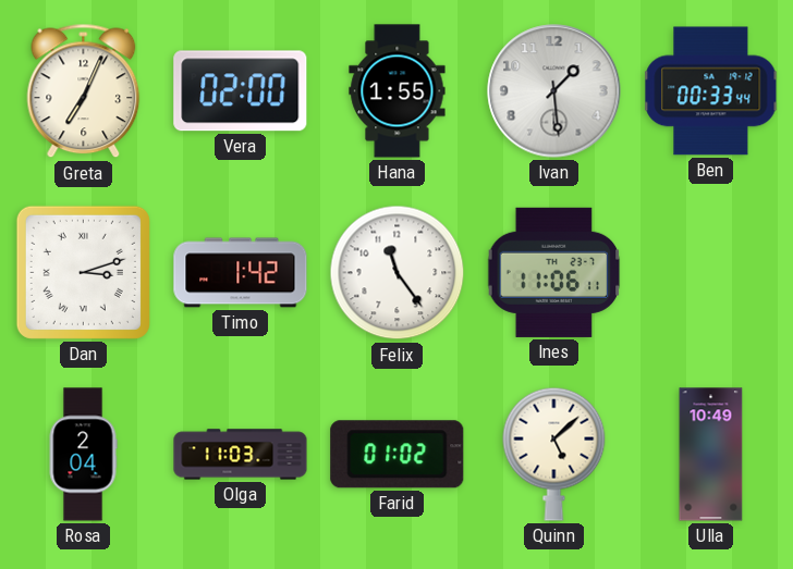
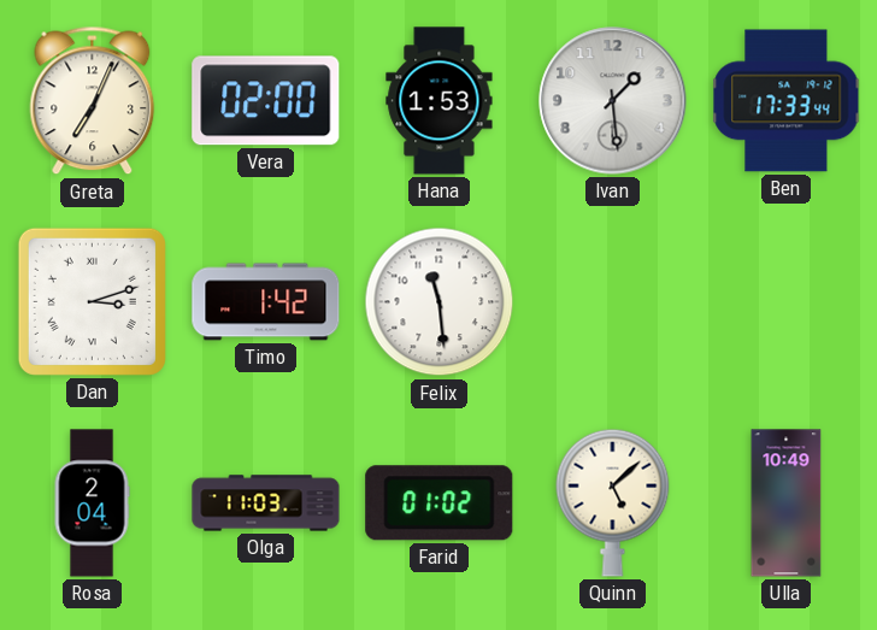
Hana: 1:55 -> 1:53
Ben: 00:33 -> 17:33
Felix: 11:24 -> 11:29
Ines: 11:06 -> none
